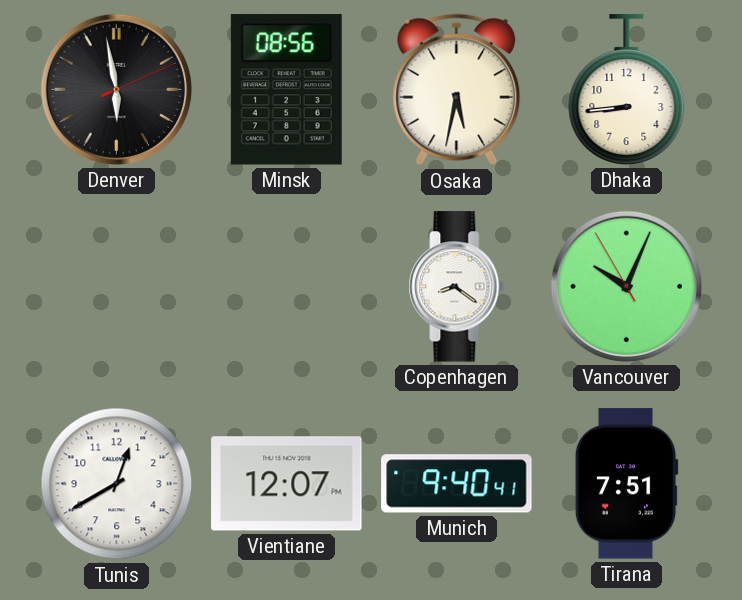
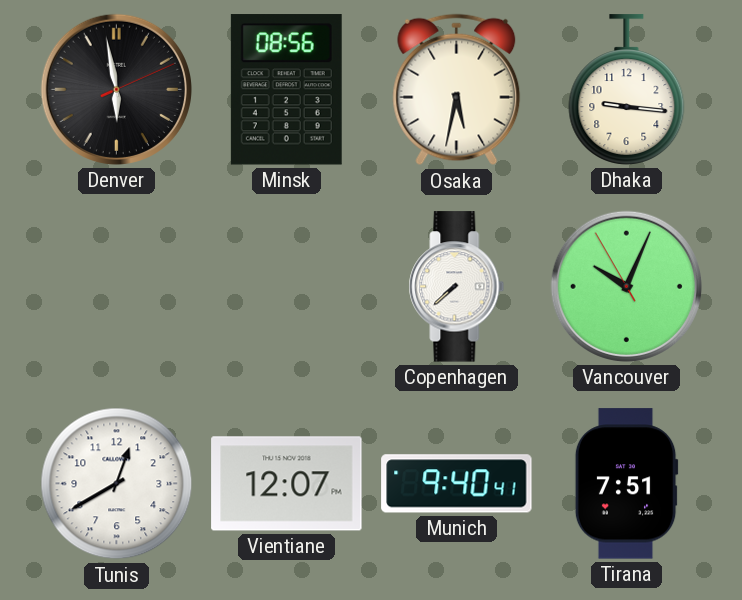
Dhaka: 8:44 -> 9:16
Copenhagen: 8:21 -> 7:38
